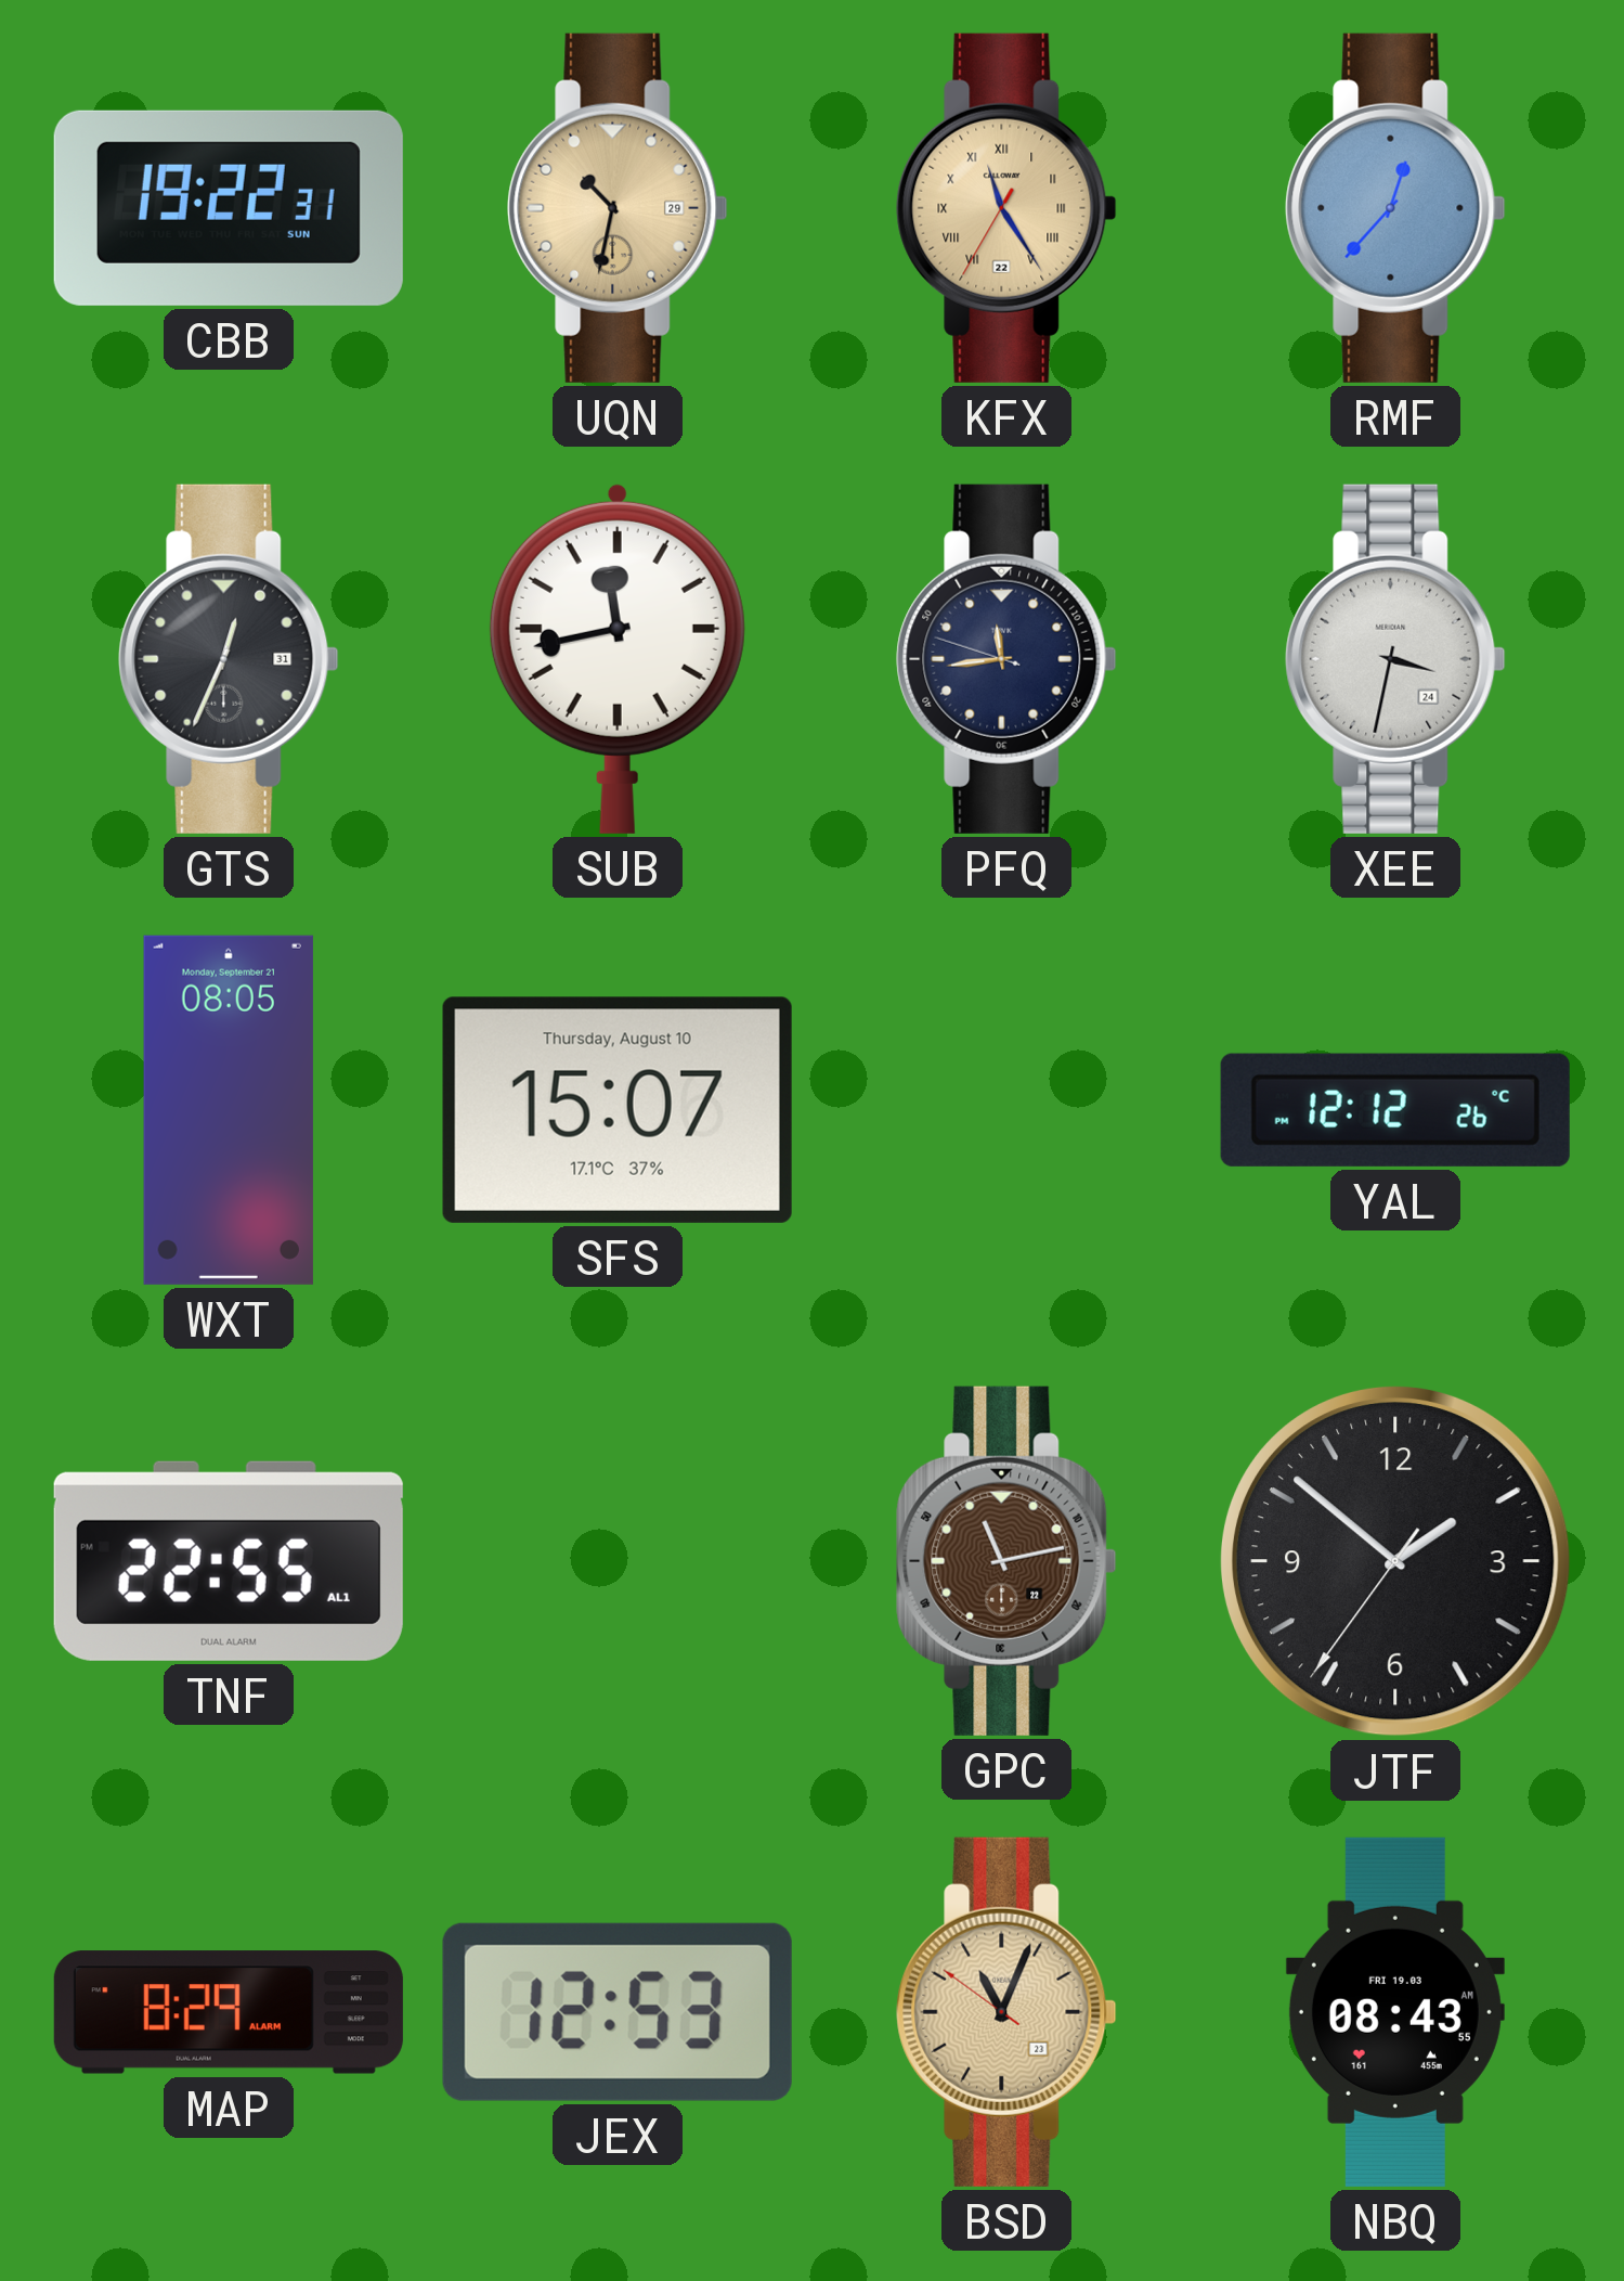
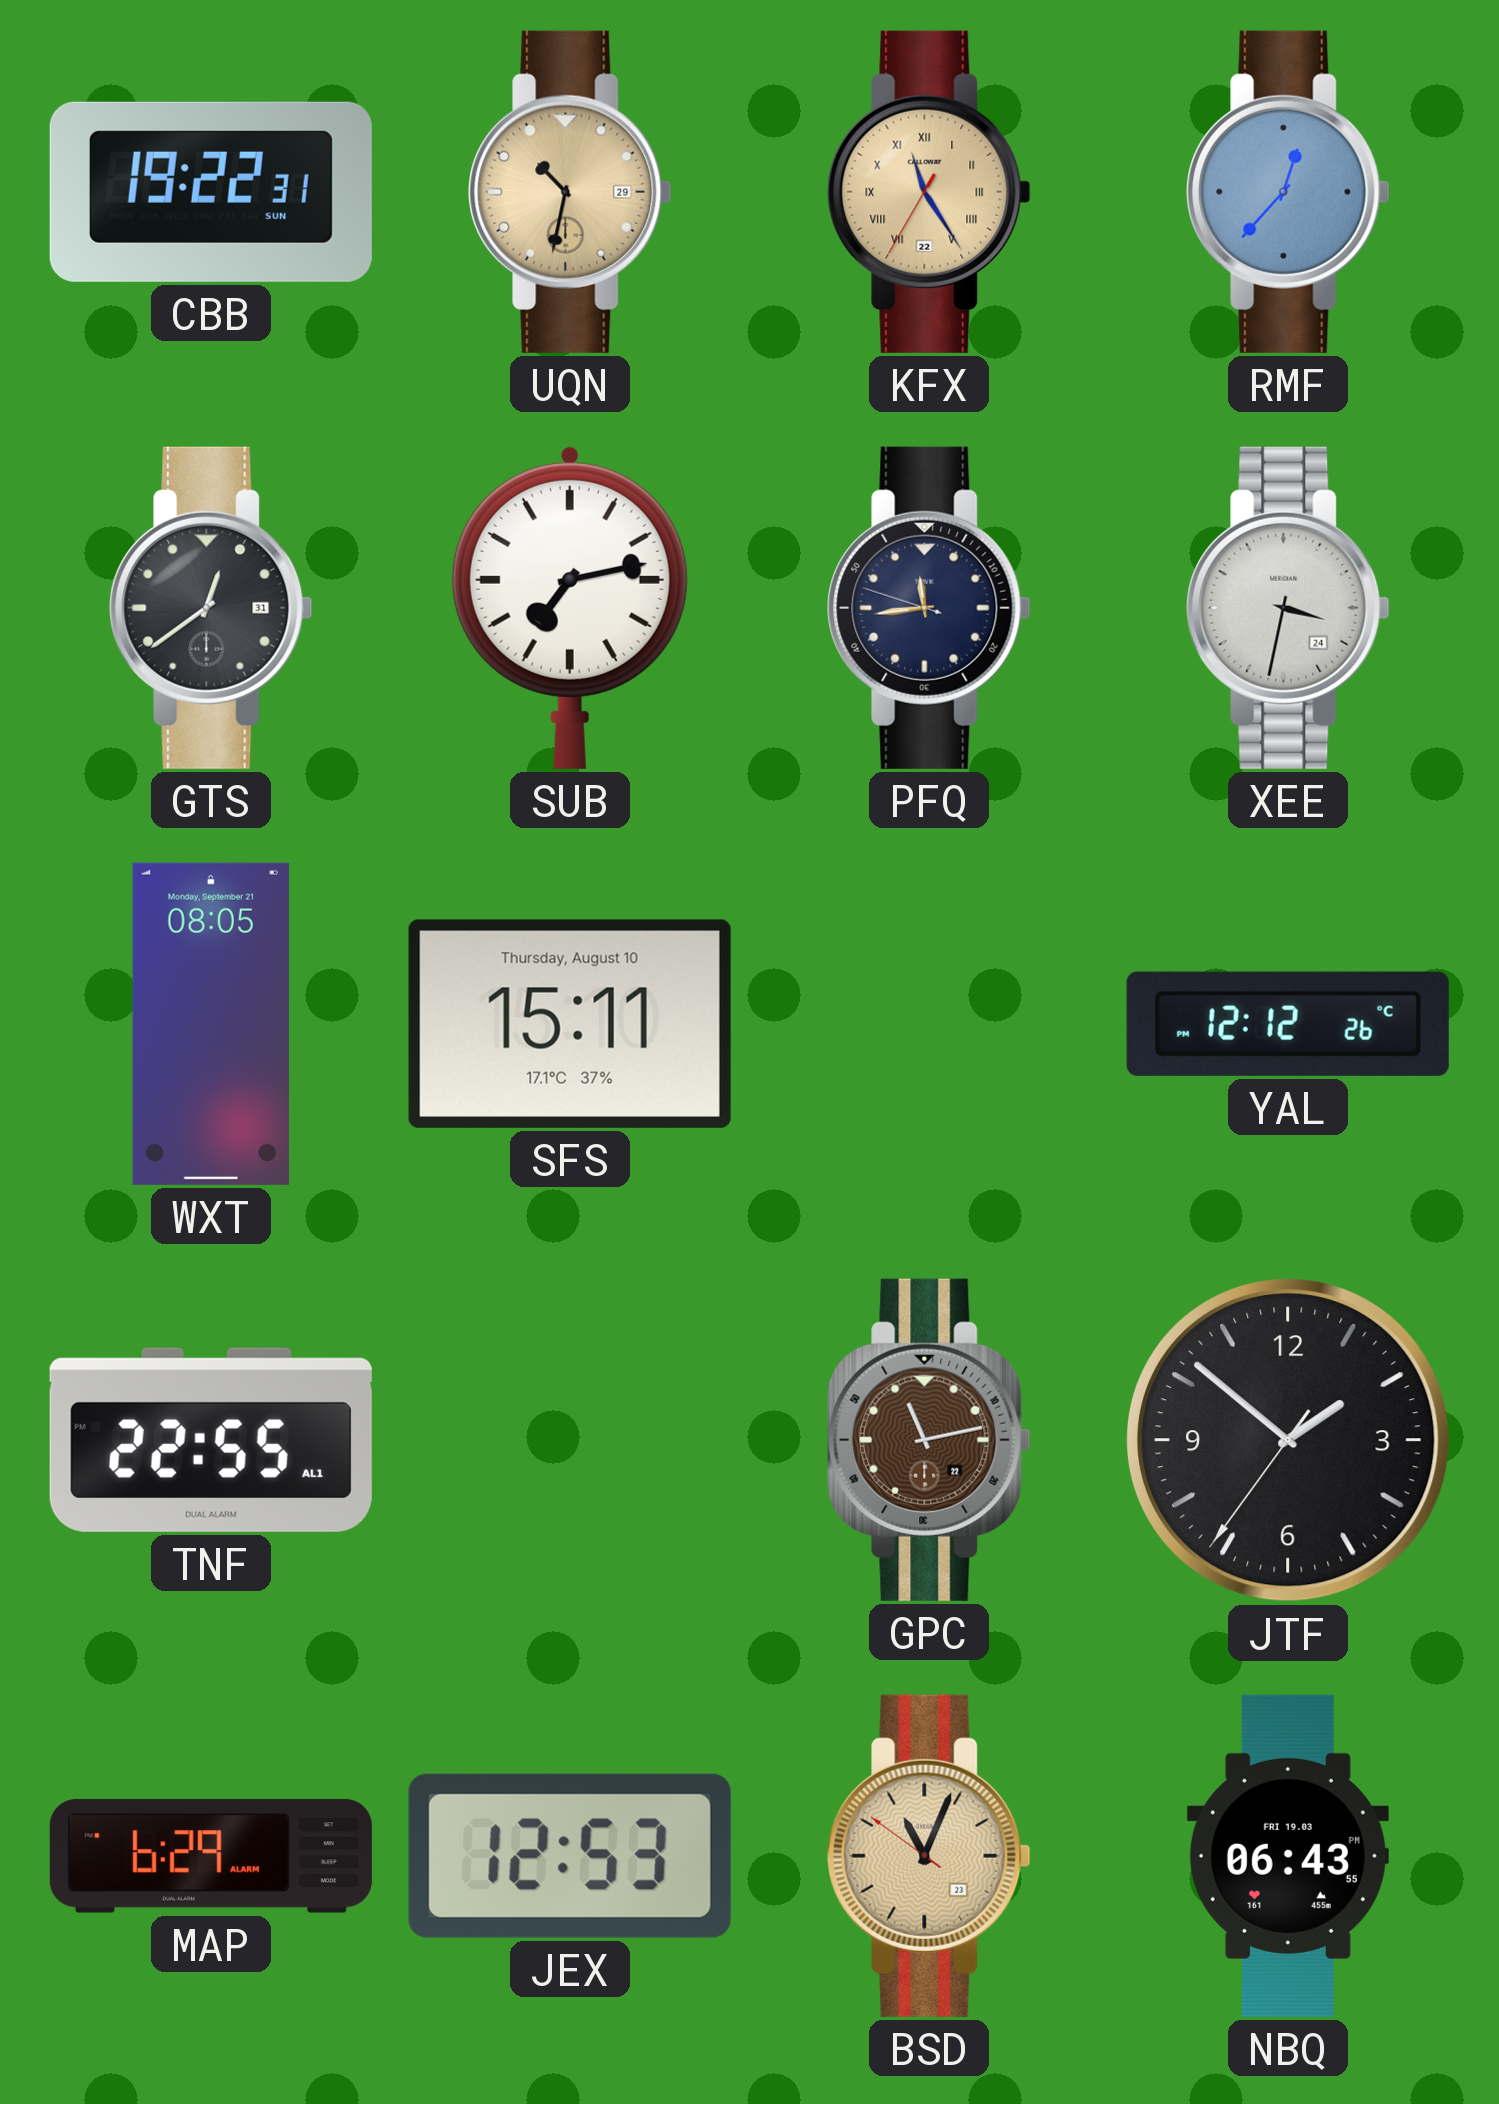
GTS: 12:34 -> 12:39
SUB: 11:43 -> 7:13
SFS: 15:07 -> 15:11
MAP: 8:29 -> 6:29
NBQ: 08:43 -> 06:43
